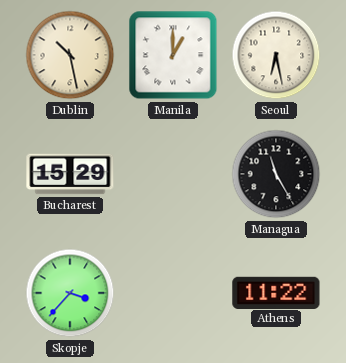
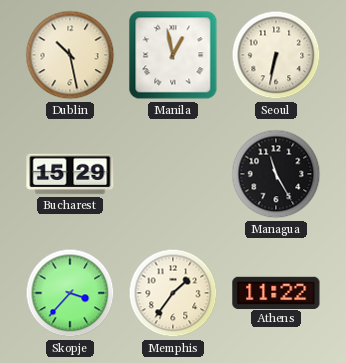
Manila: 1:00 -> 12:58
Seoul: 6:28 -> 6:32
Memphis: none -> 1:36
